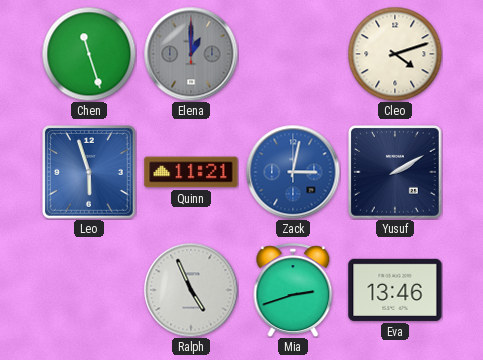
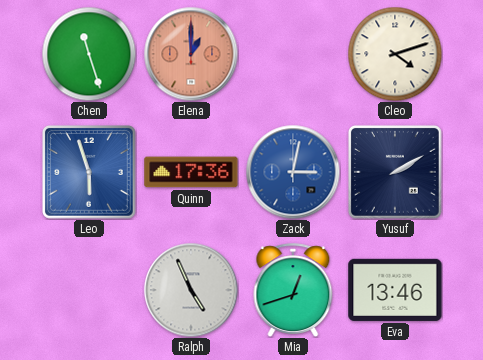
Elena dial: grey -> salmon
Quinn: 11:21 -> 17:36
Mia: 2:42 -> 12:42
